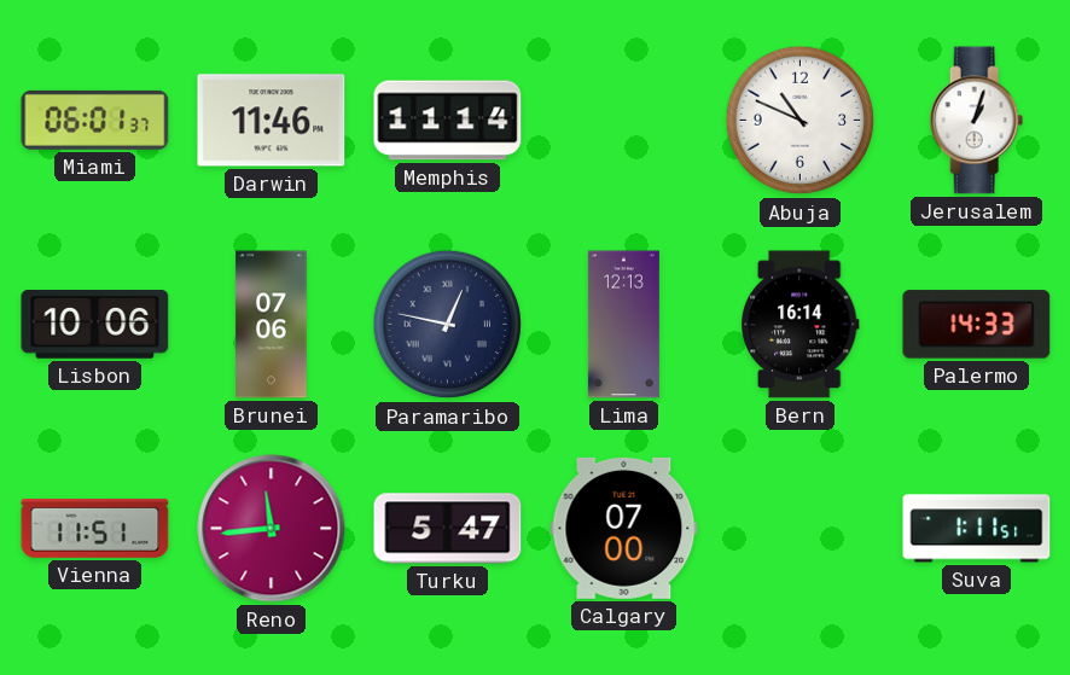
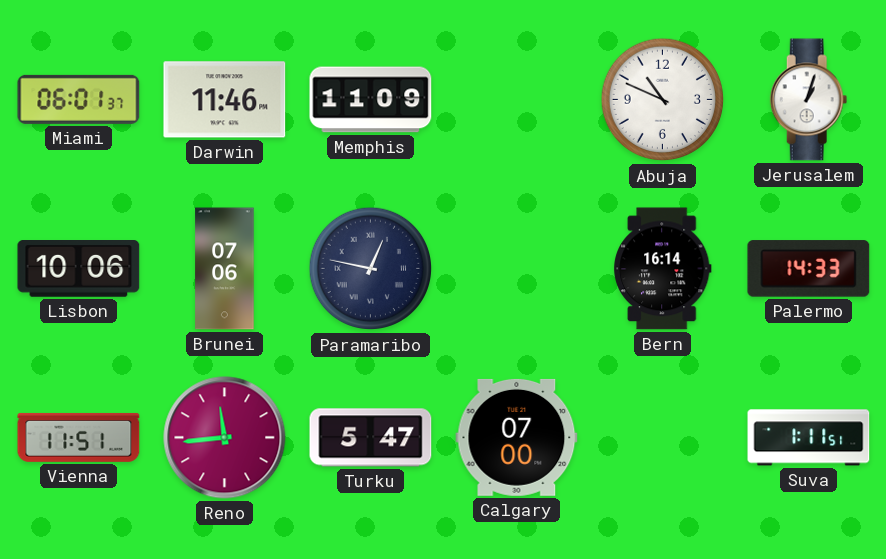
Memphis: 11:14 -> 11:09
Lima: 12:13 -> none
